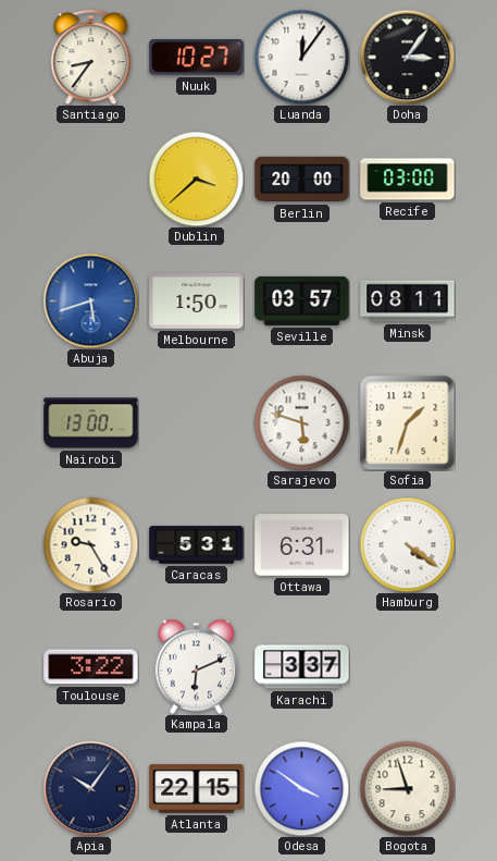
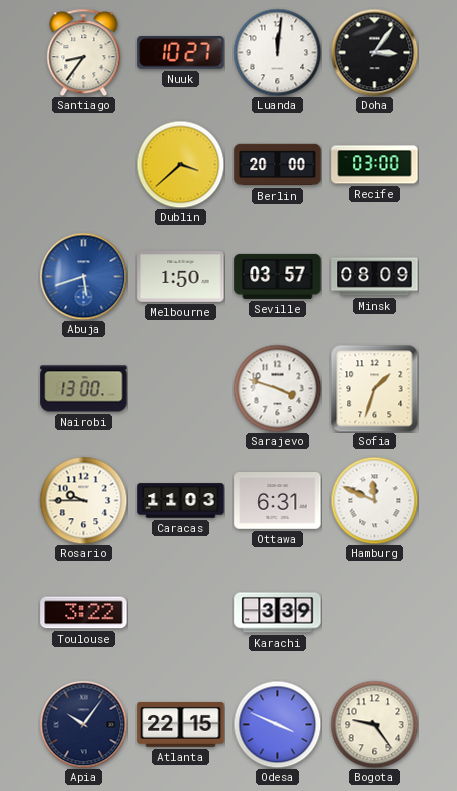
Luanda: 12:06 -> 12:01
Minsk: 08:11 -> 08:09
Sarajevo: 5:48 -> 3:48
Rosario: 9:25 -> 9:45
Caracas: 5:31 -> 11:03
Hamburg: 4:21 -> 11:49
Kampala: 6:11 -> none
Karachi: 3:37 -> 3:39
Odesa: 3:51 -> 3:49
Bogota: 8:57 -> 9:24
